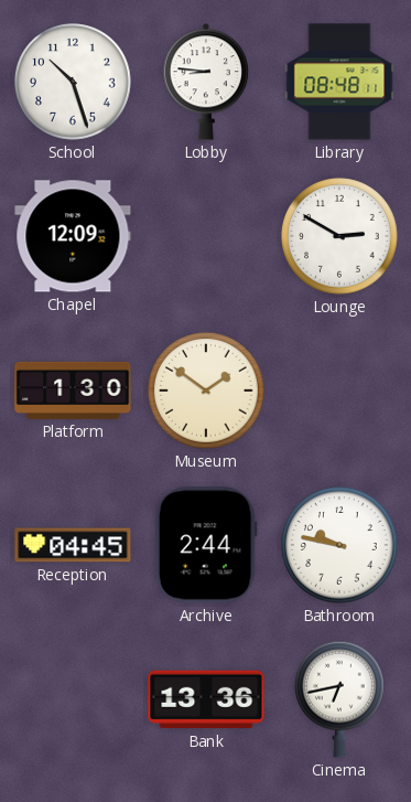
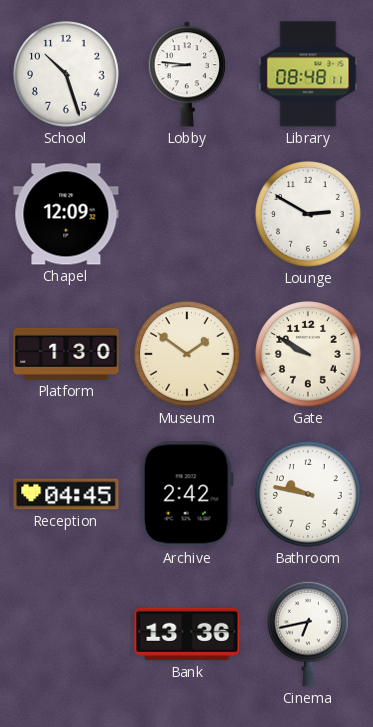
Gate: none -> 9:50
Archive: 2:44 -> 2:42
